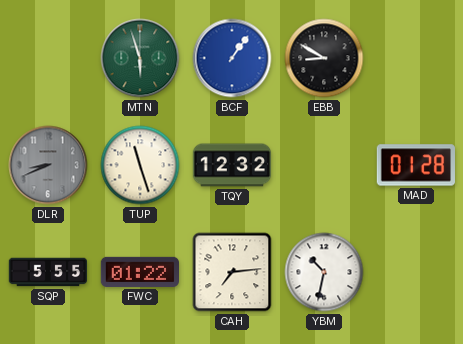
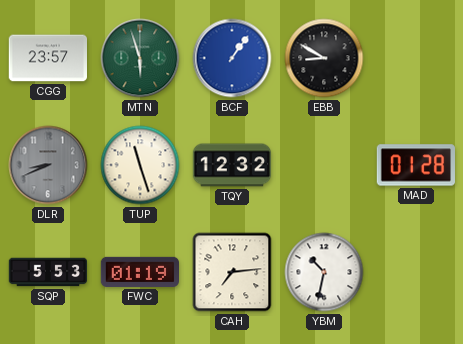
CGG: none -> 23:57
SQP: 5:55 -> 5:53
FWC: 01:22 -> 01:19
